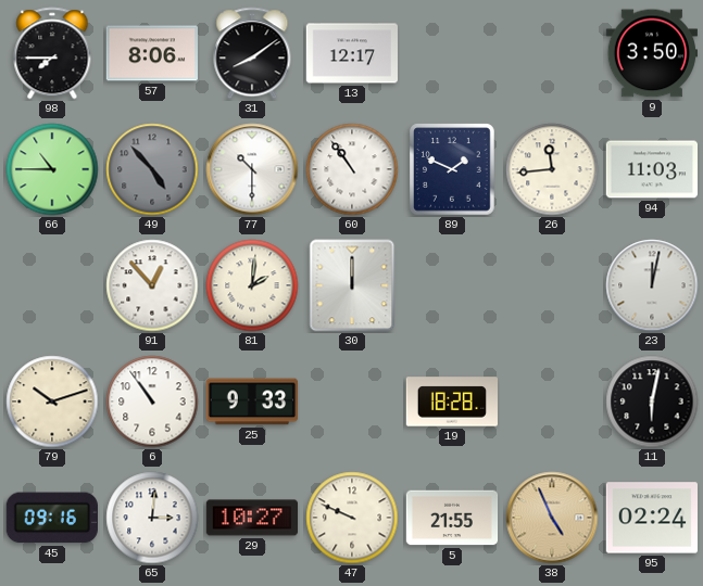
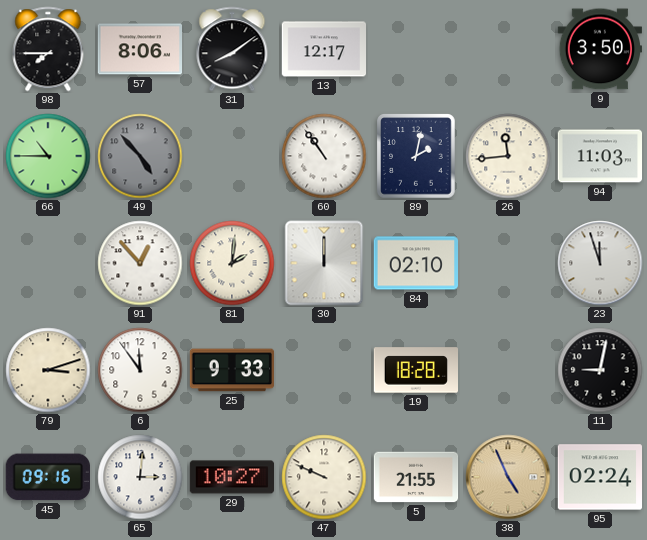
77: 10:30 -> none
89: 1:49 -> 2:02
84: none -> 02:10
23: 12:02 -> 11:57
79: 10:12 -> 3:12
6: 10:54 -> 11:54
11: 6:02 -> 9:02
